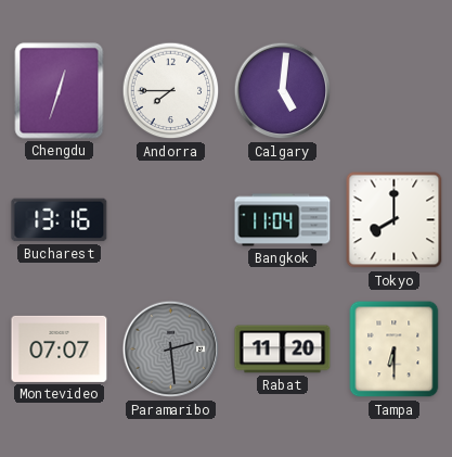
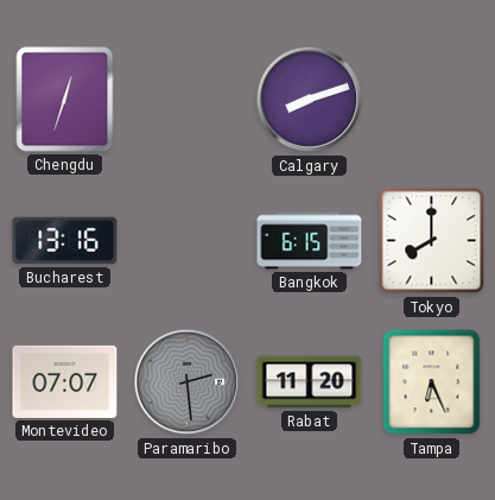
Andorra: 7:45 -> none
Calgary: 5:01 -> 8:12
Bangkok: 11:04 -> 6:15
Tampa: 6:30 -> 6:26
